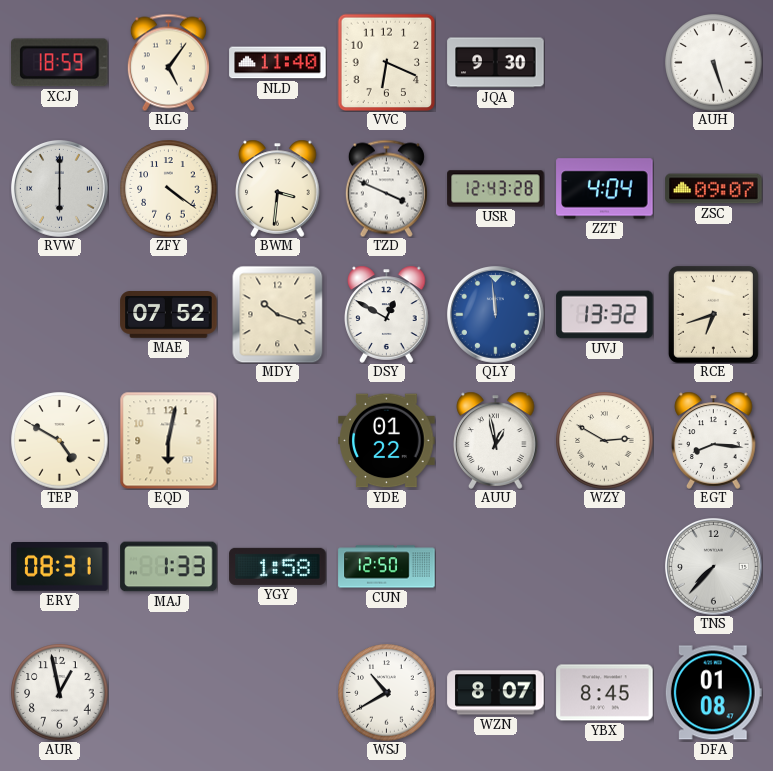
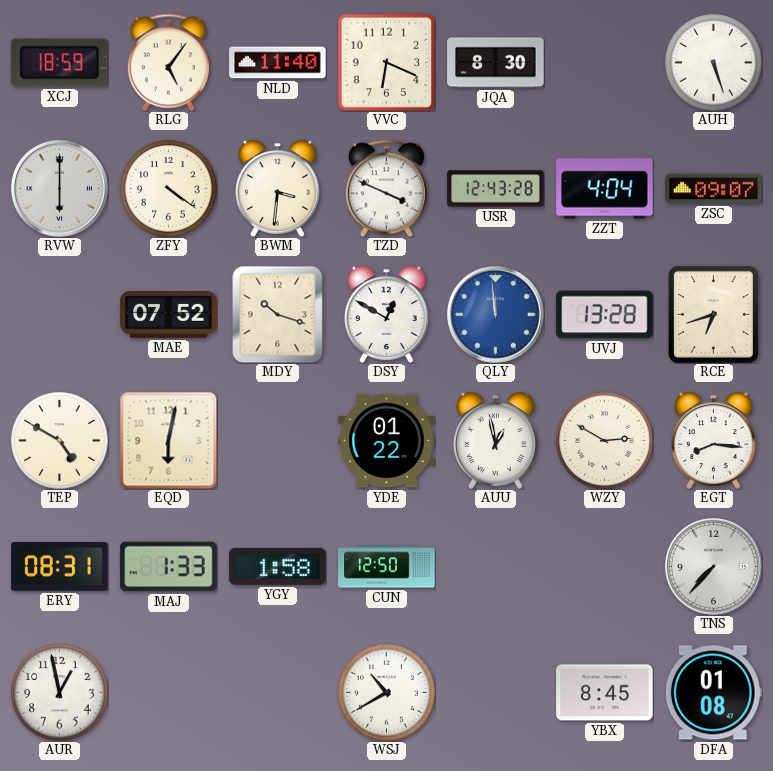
JQA: 9:30 -> 8:30
UVJ: 13:32 -> 13:28
WZN: 8:07 -> none
